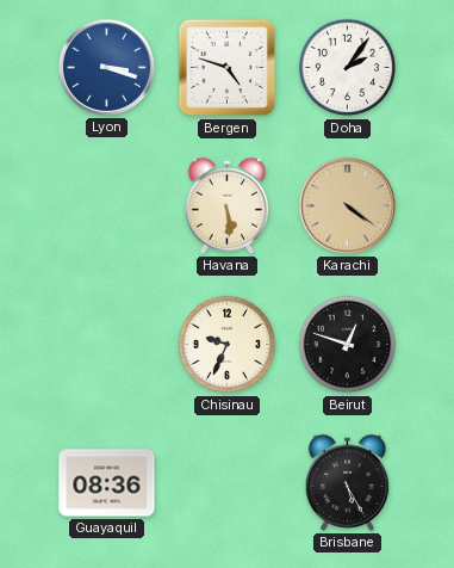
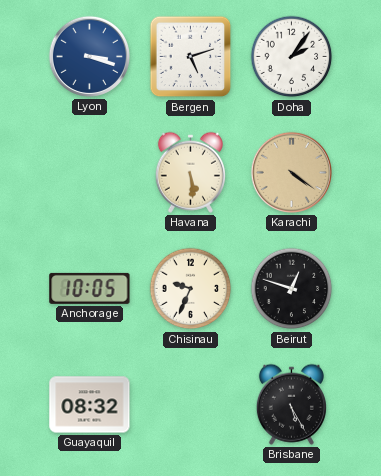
Bergen: 4:48 -> 5:12
Anchorage: none -> 10:05
Guayaquil: 08:36 -> 08:32
